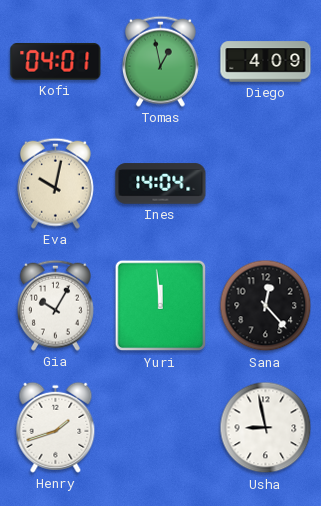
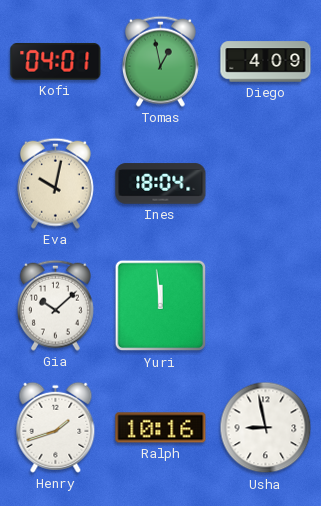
Ines: 14:04 -> 18:04
Gia: 10:05 -> 10:08
Sana: 12:23 -> none
Ralph: none -> 10:16
